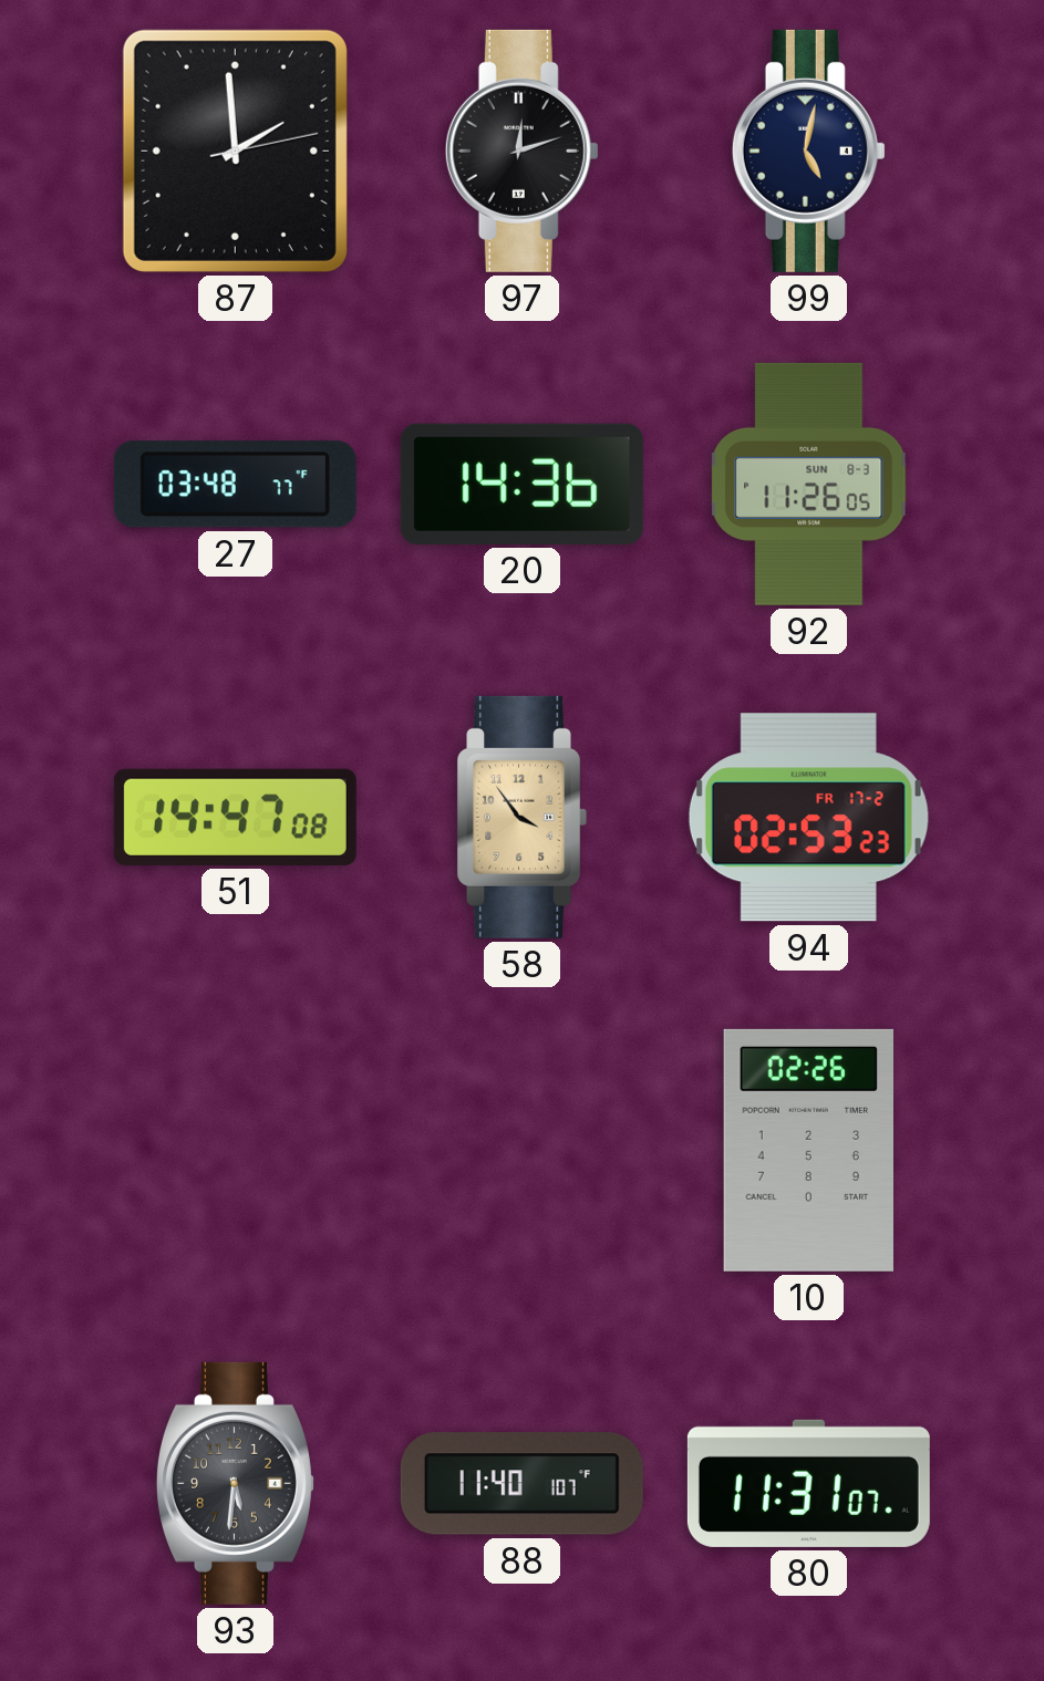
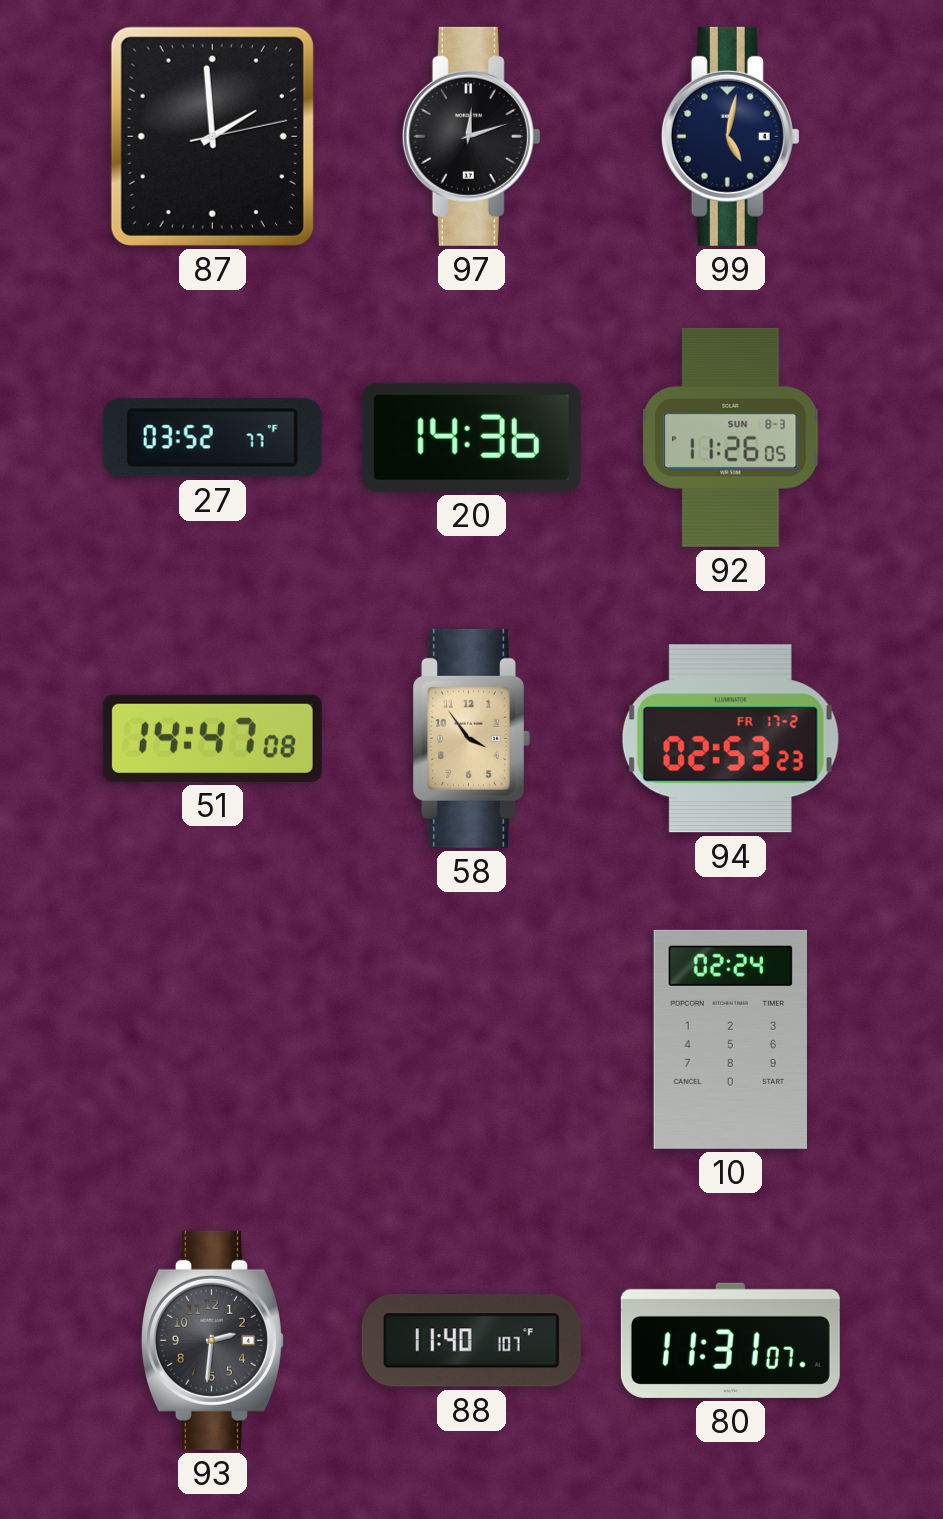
27: 03:48 -> 03:52
10: 02:26 -> 02:24
93: 5:31 -> 2:31
